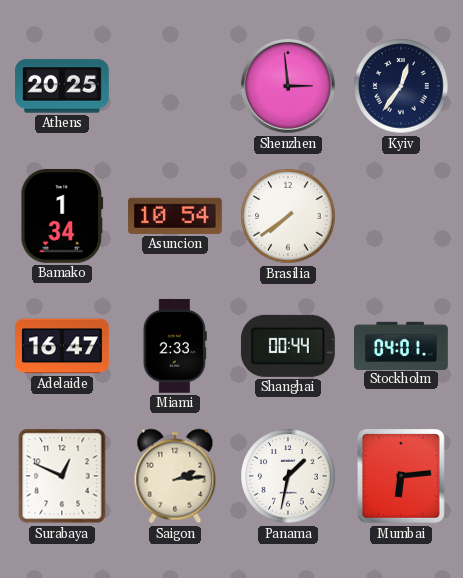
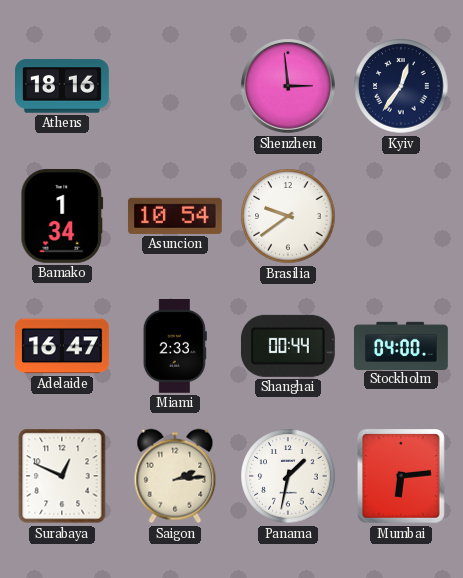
Athens: 20:25 -> 18:16
Brasilia: 7:39 -> 9:39
Stockholm: 04:01 -> 04:00
